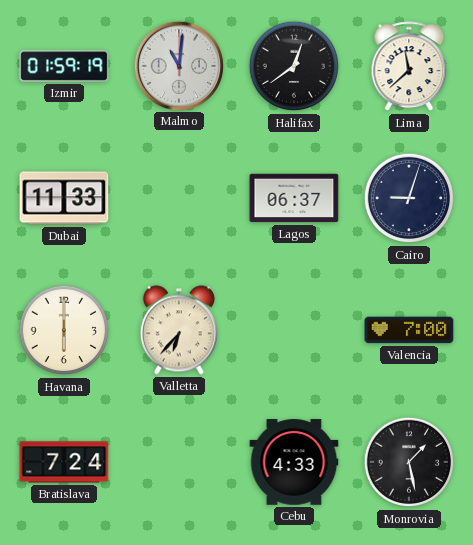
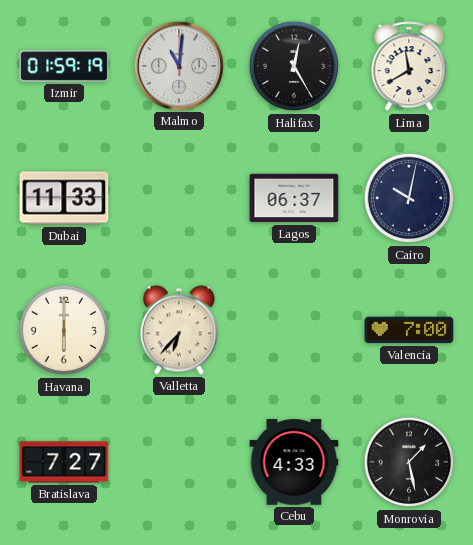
Halifax: 12:39 -> 12:25
Lima: 11:38 -> 11:40
Cairo: 9:03 -> 10:02
Bratislava: 7:24 -> 7:27
